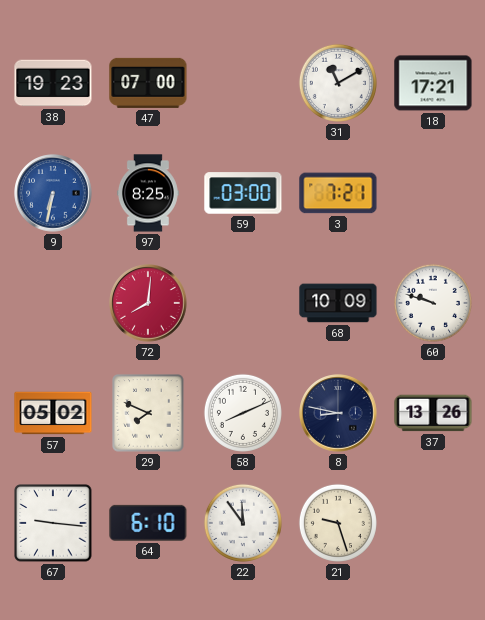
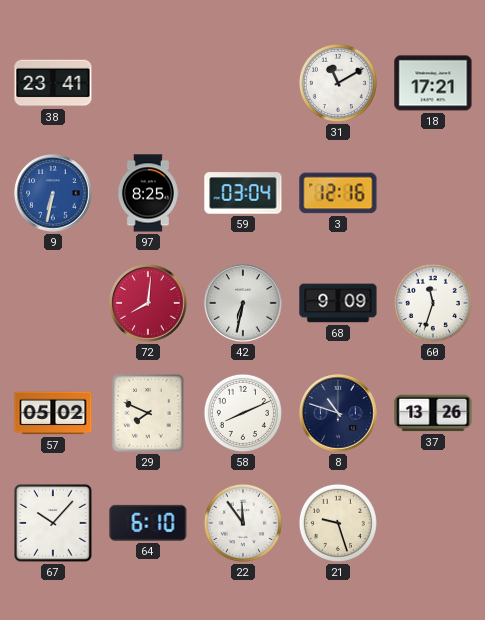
38: 19:23 -> 23:41
47: 07:00 -> none
59: 03:00 -> 03:04
3: 7:21 -> 12:16
42: none -> 6:32
68: 10:09 -> 9:09
60: 9:48 -> 11:33
8: 8:47 -> 10:48
67: 9:16 -> 10:07
